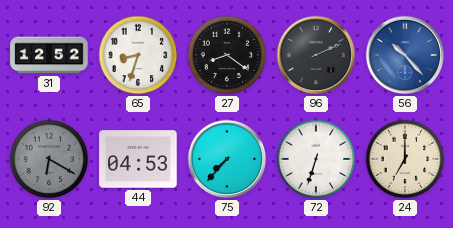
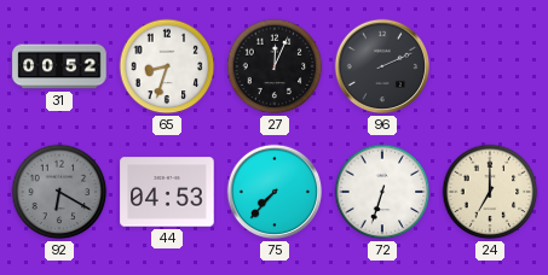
31: 12:52 -> 00:52
27: 8:21 -> 12:04
56: 10:23 -> none
